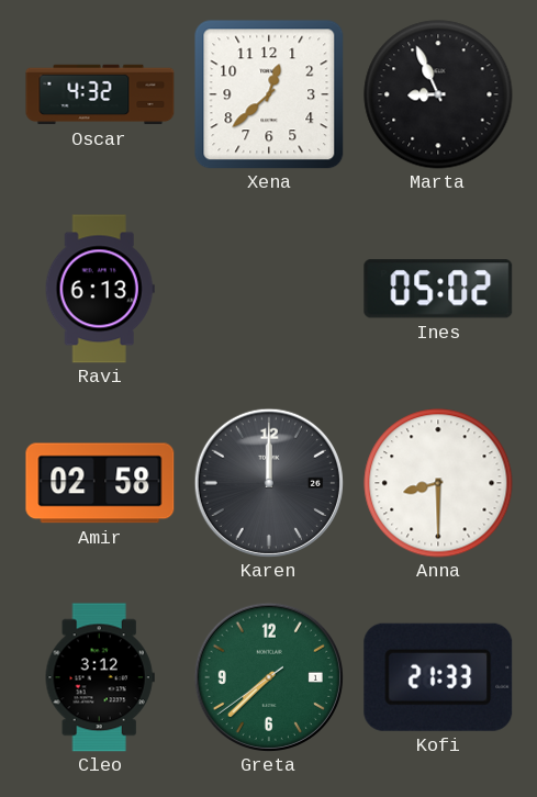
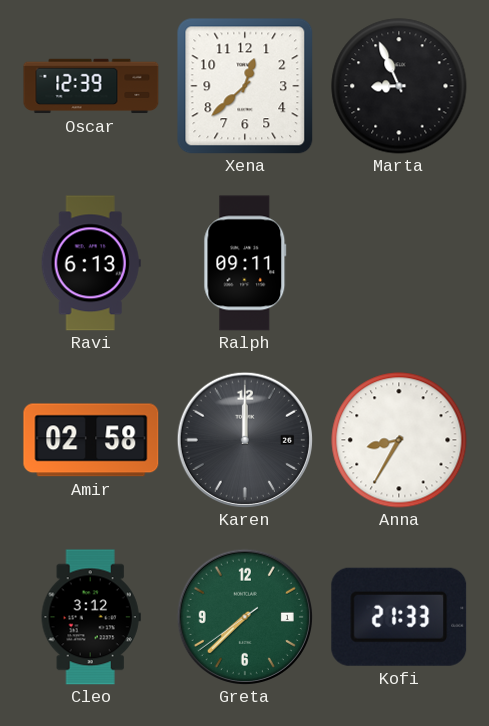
Oscar: 4:32 -> 12:39
Ralph: none -> 09:11
Ines: 05:02 -> none
Anna: 8:30 -> 8:35
